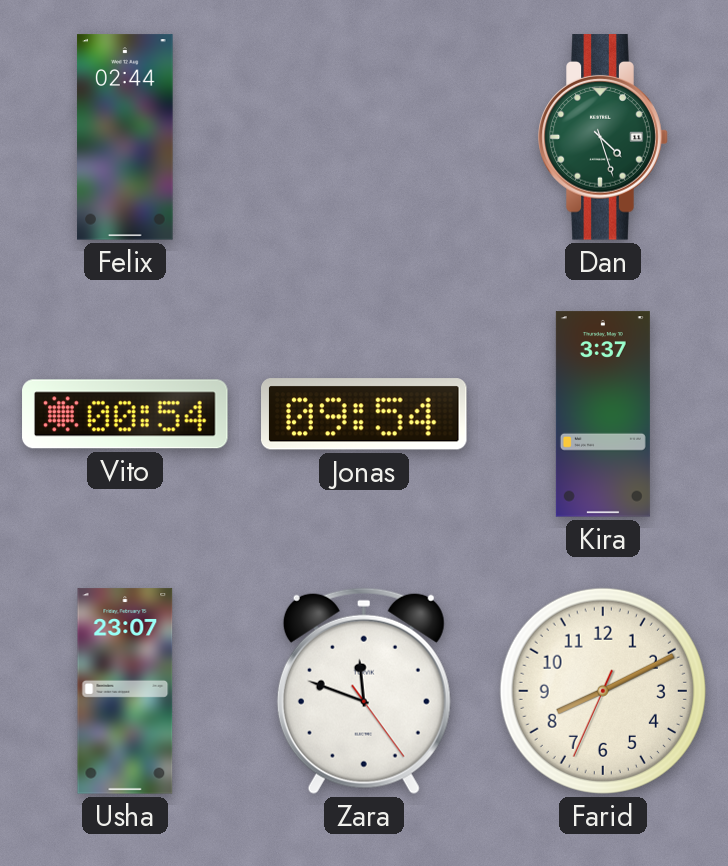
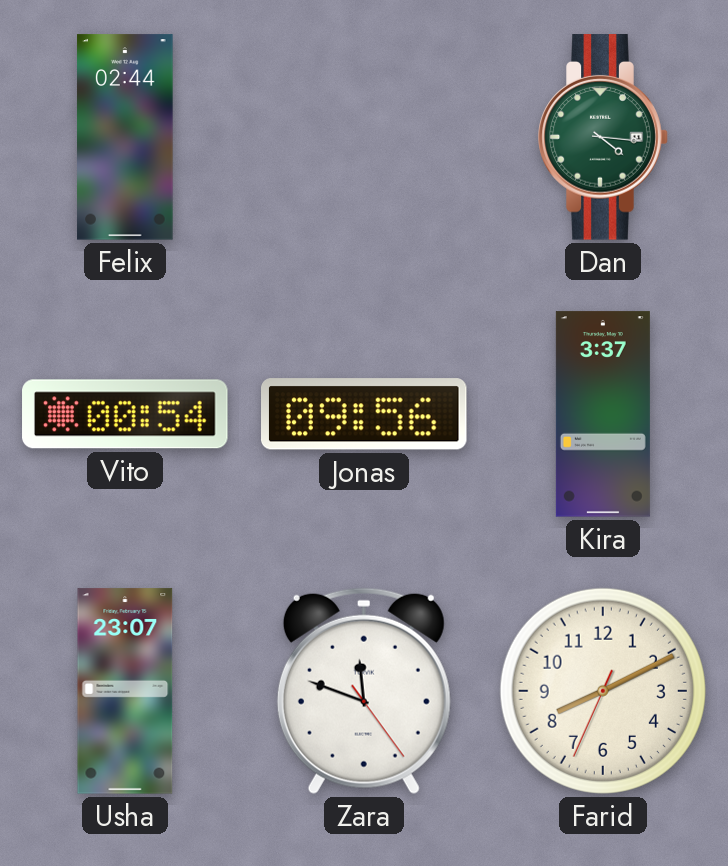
Dan: 4:27 -> 4:16
Jonas: 09:54 -> 09:56
